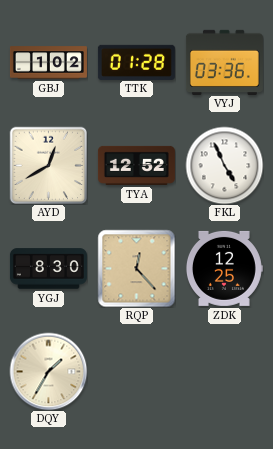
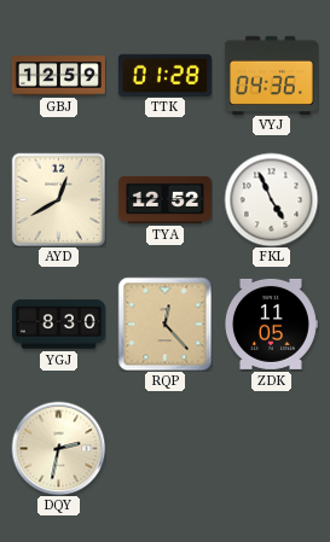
GBJ: 1:02 -> 12:59
VYJ: 03:36 -> 04:36
ZDK: 12:25 -> 11:05
DQY: 1:35 -> 2:32
